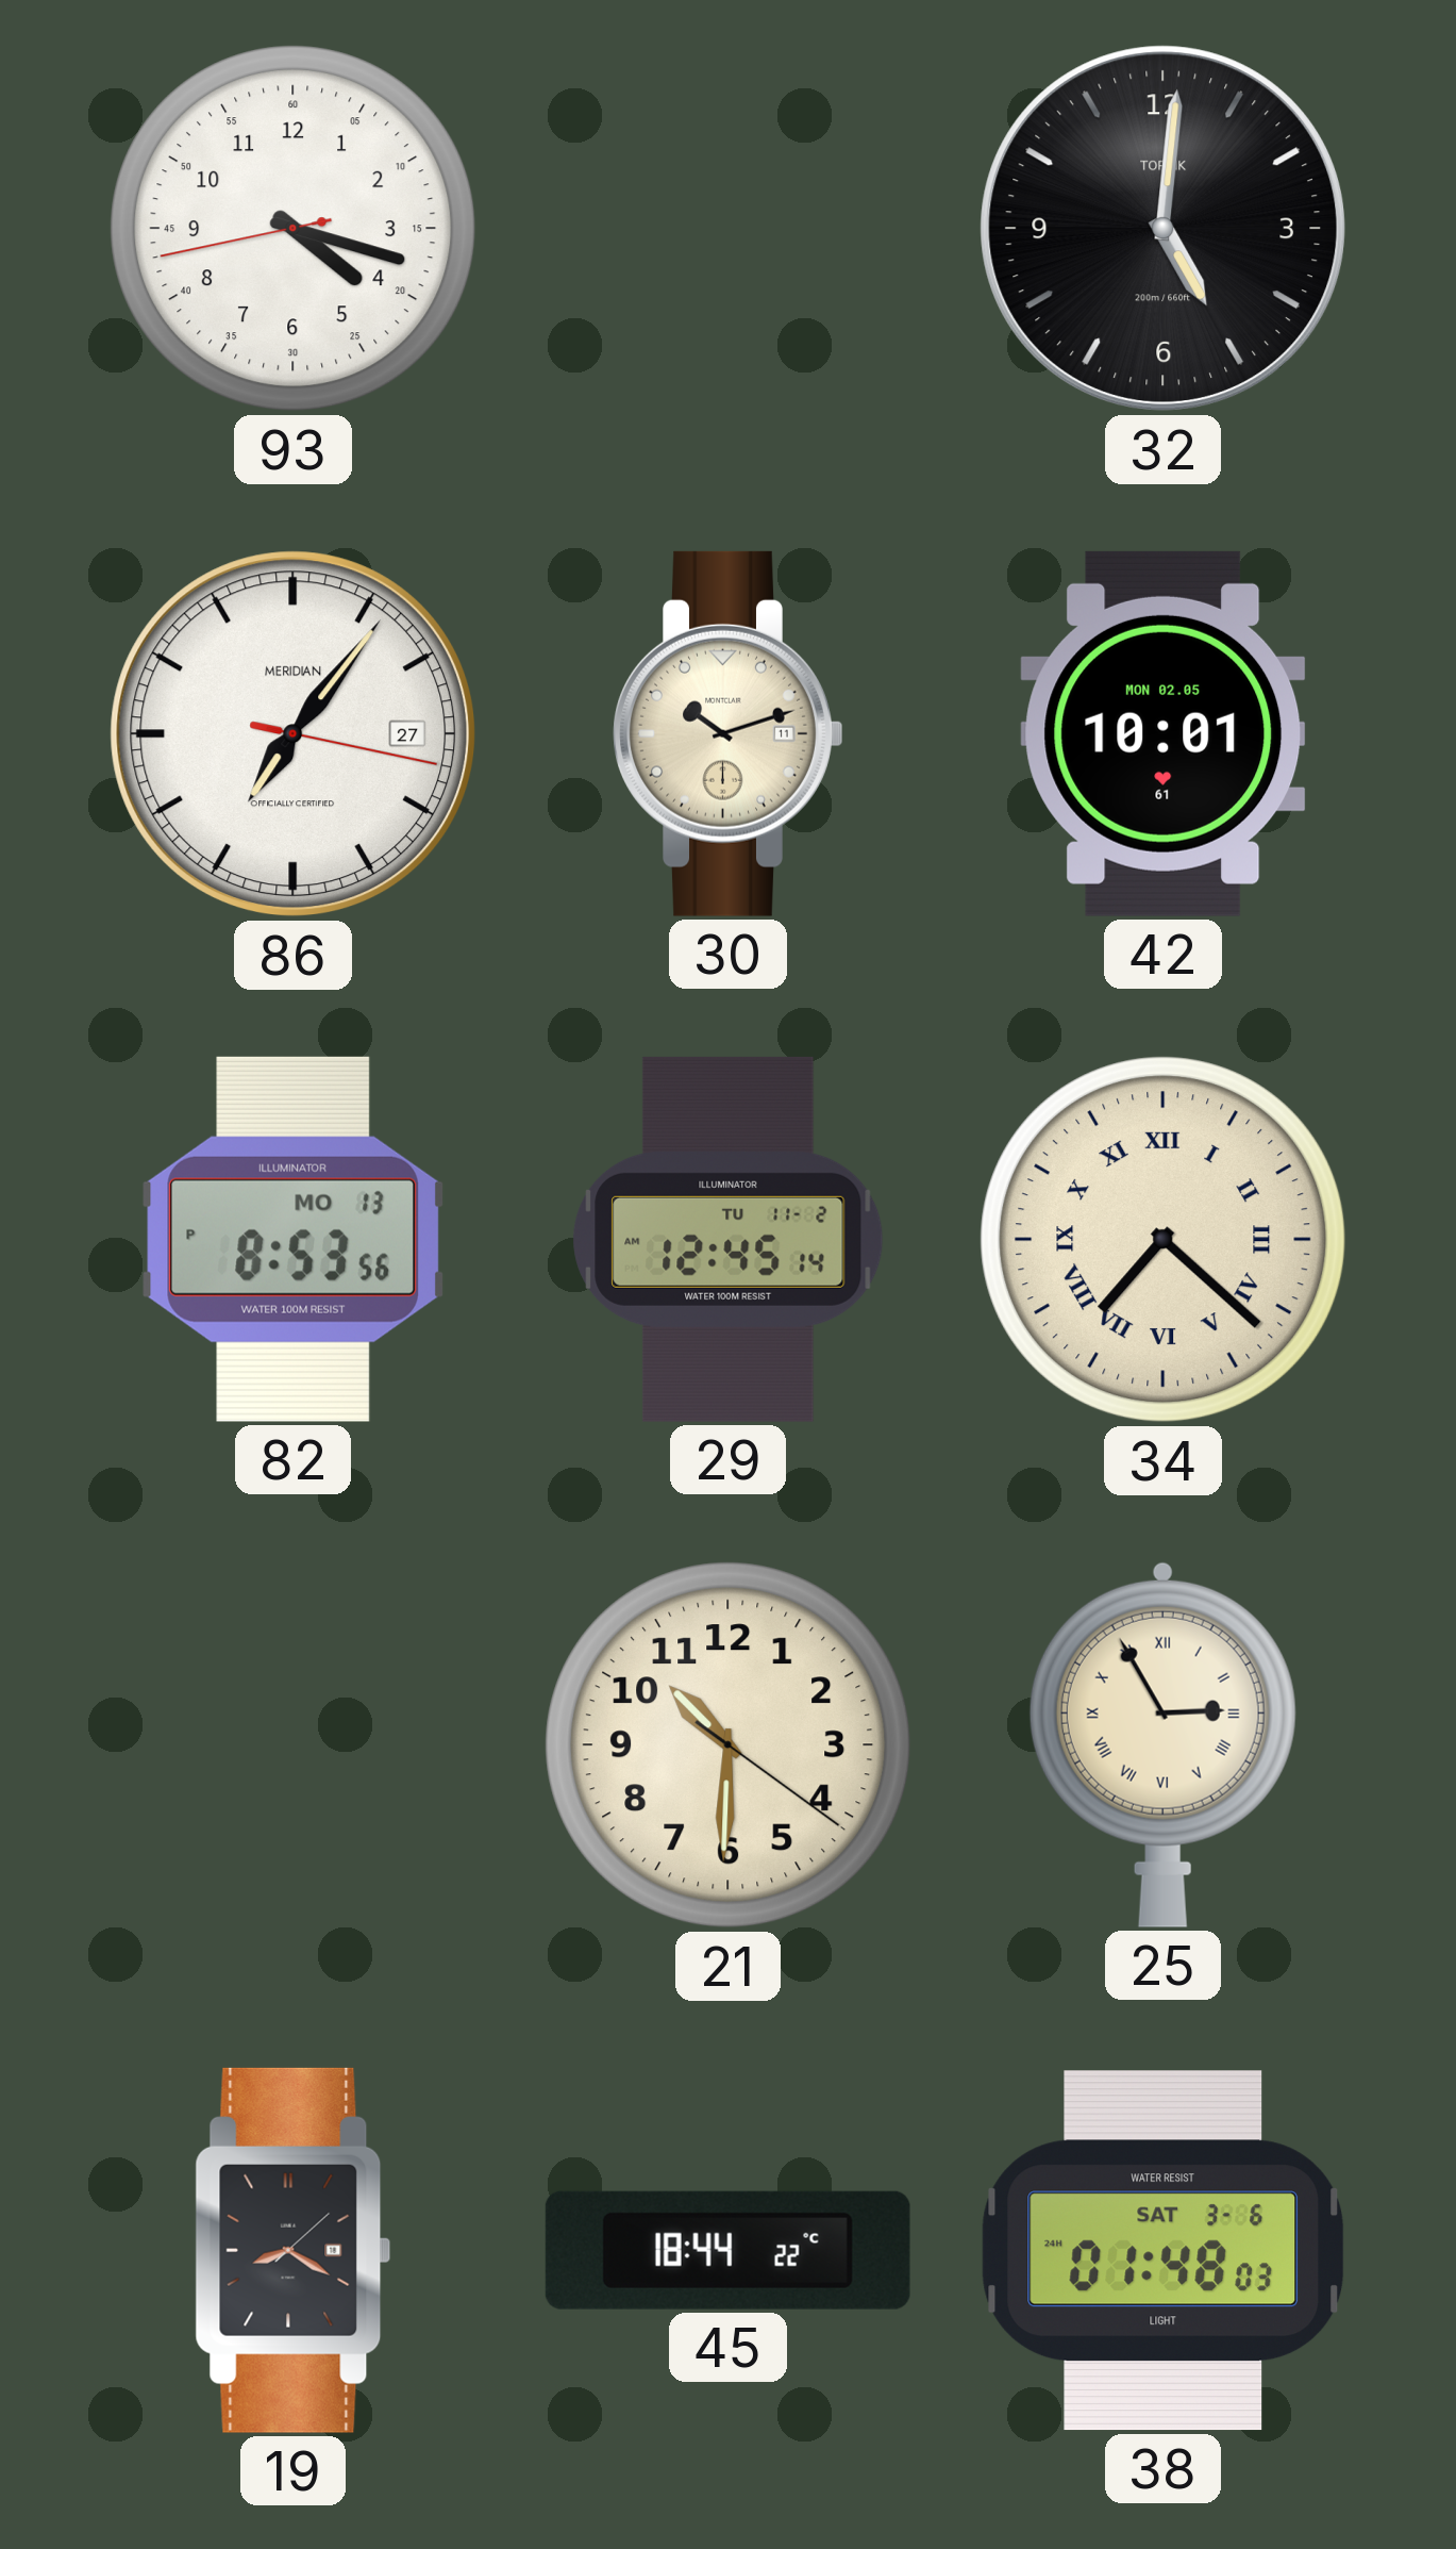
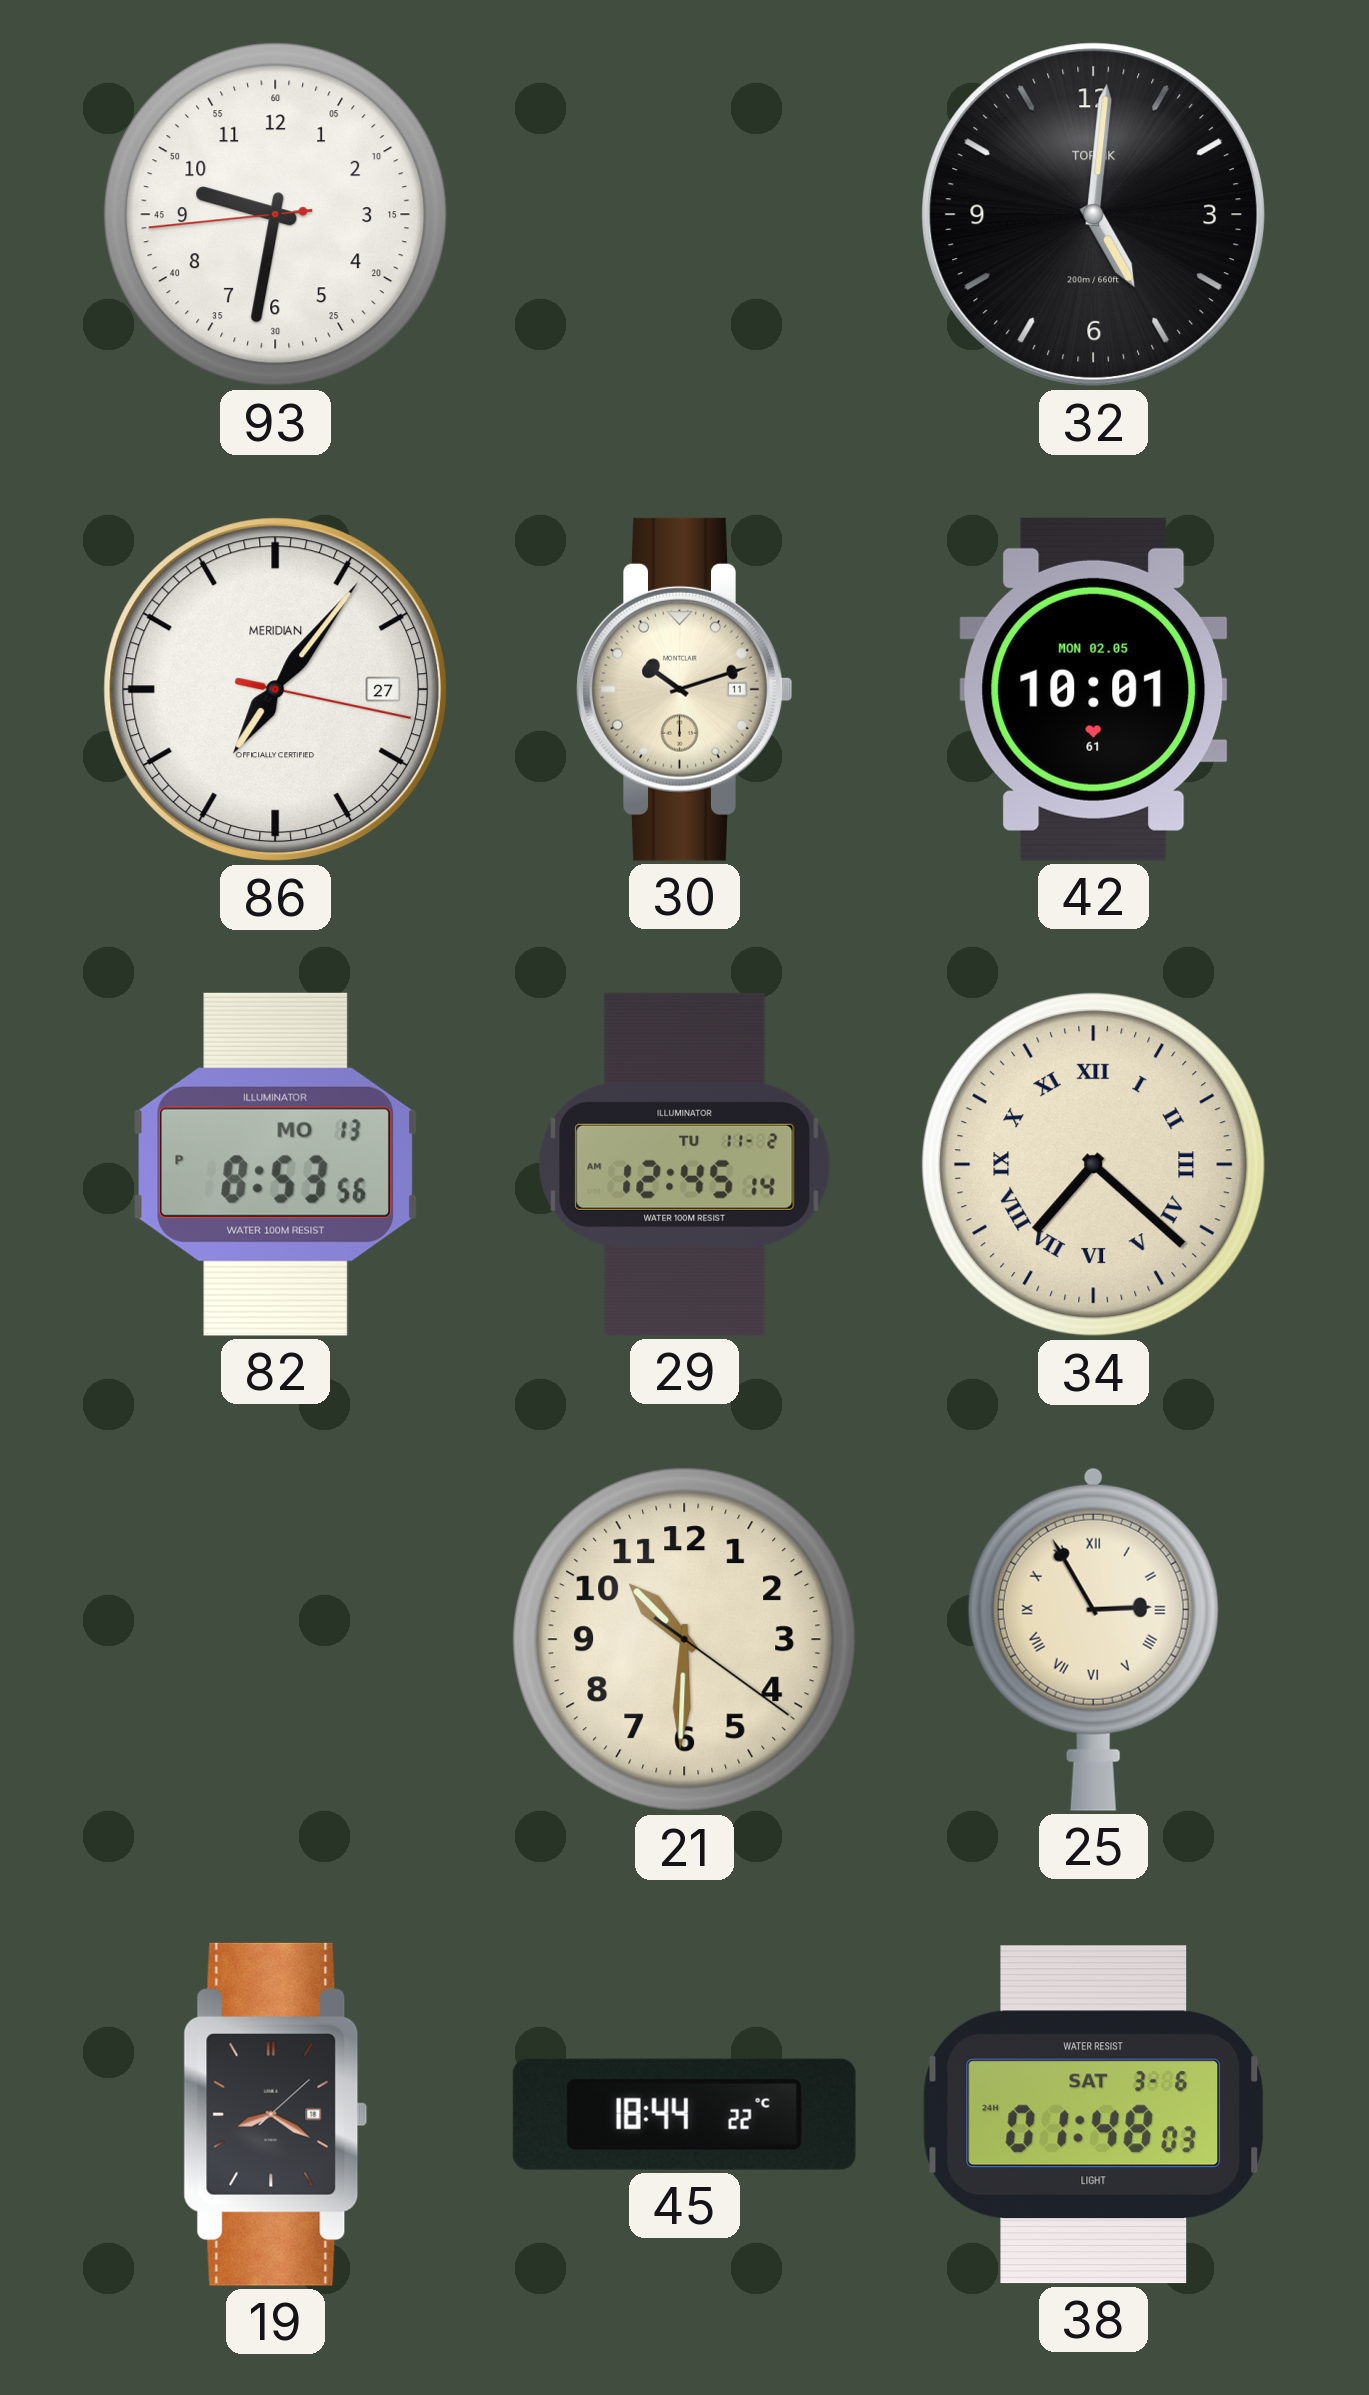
93: 4:17 -> 9:31
